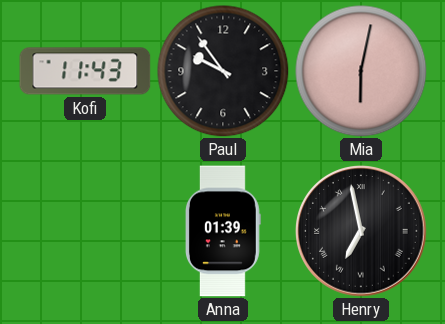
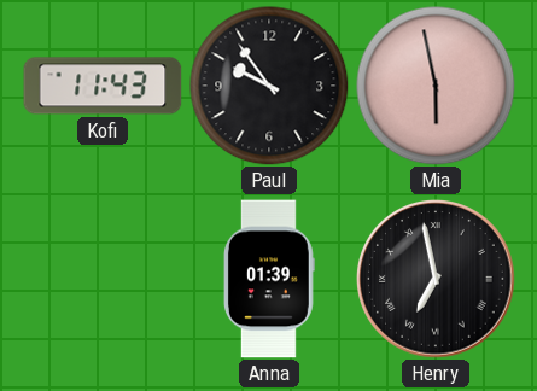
Mia: 6:02 -> 5:58
